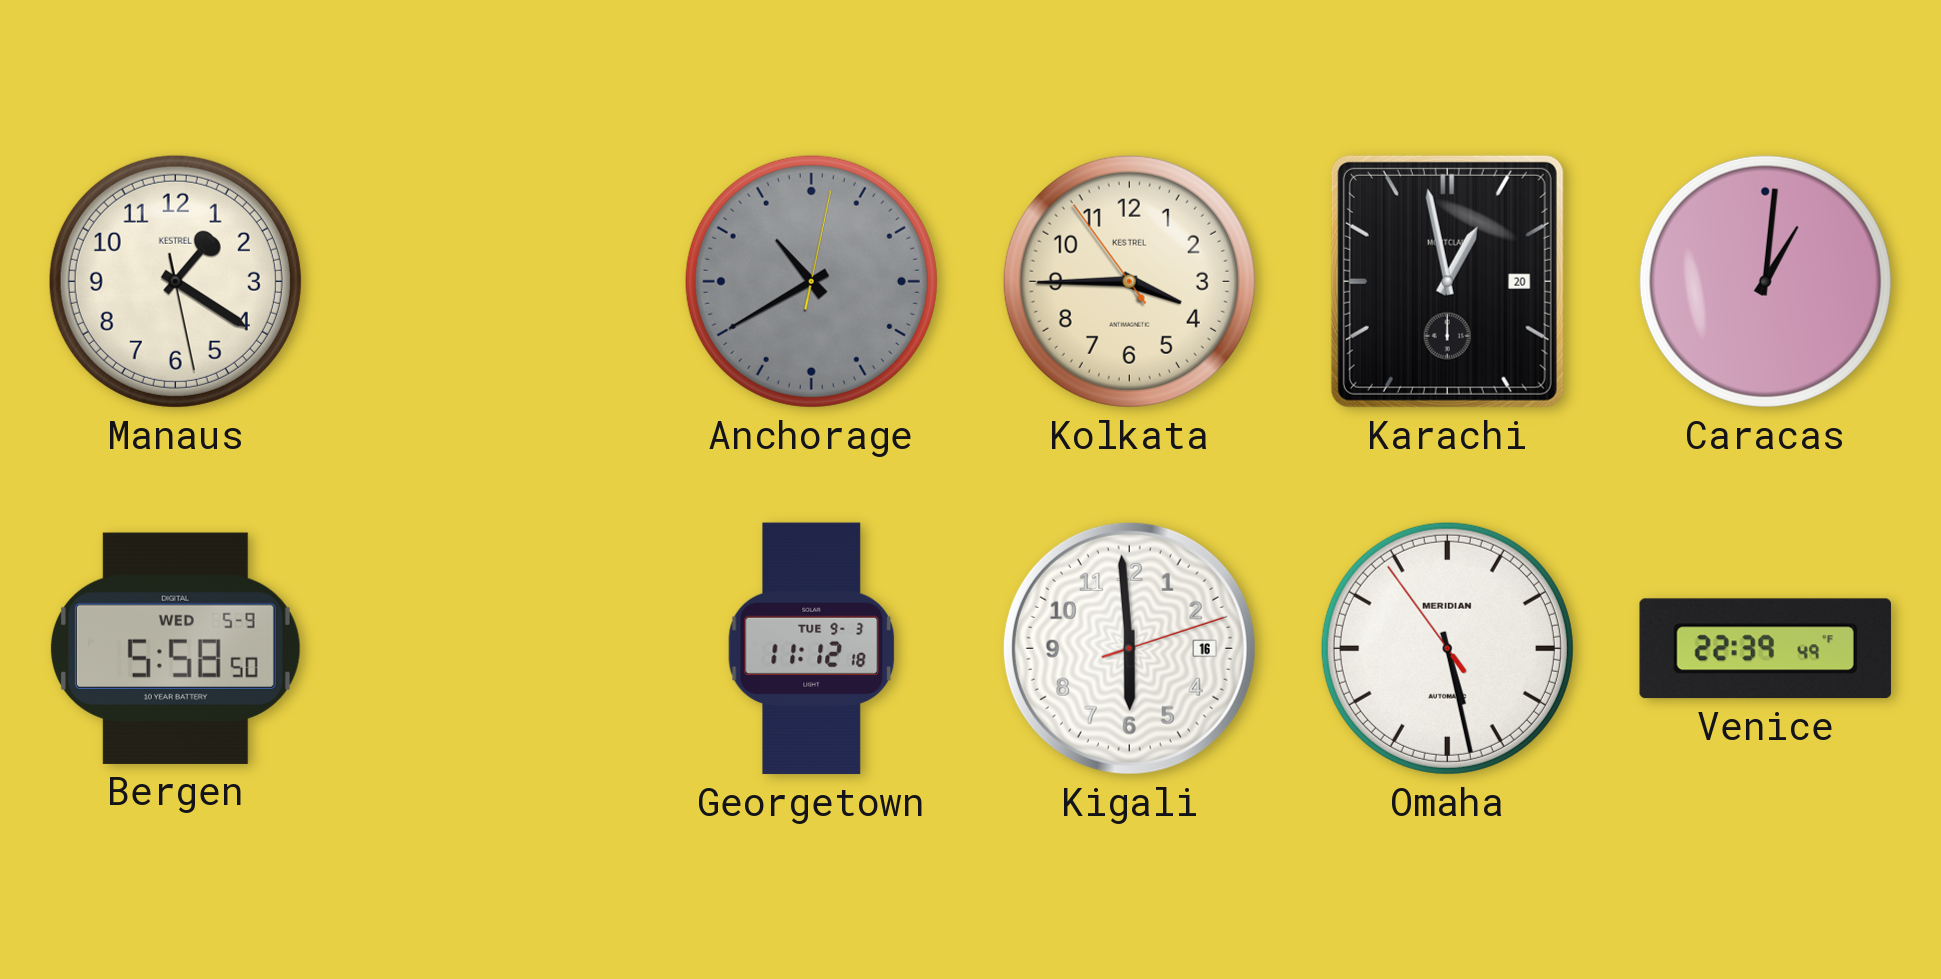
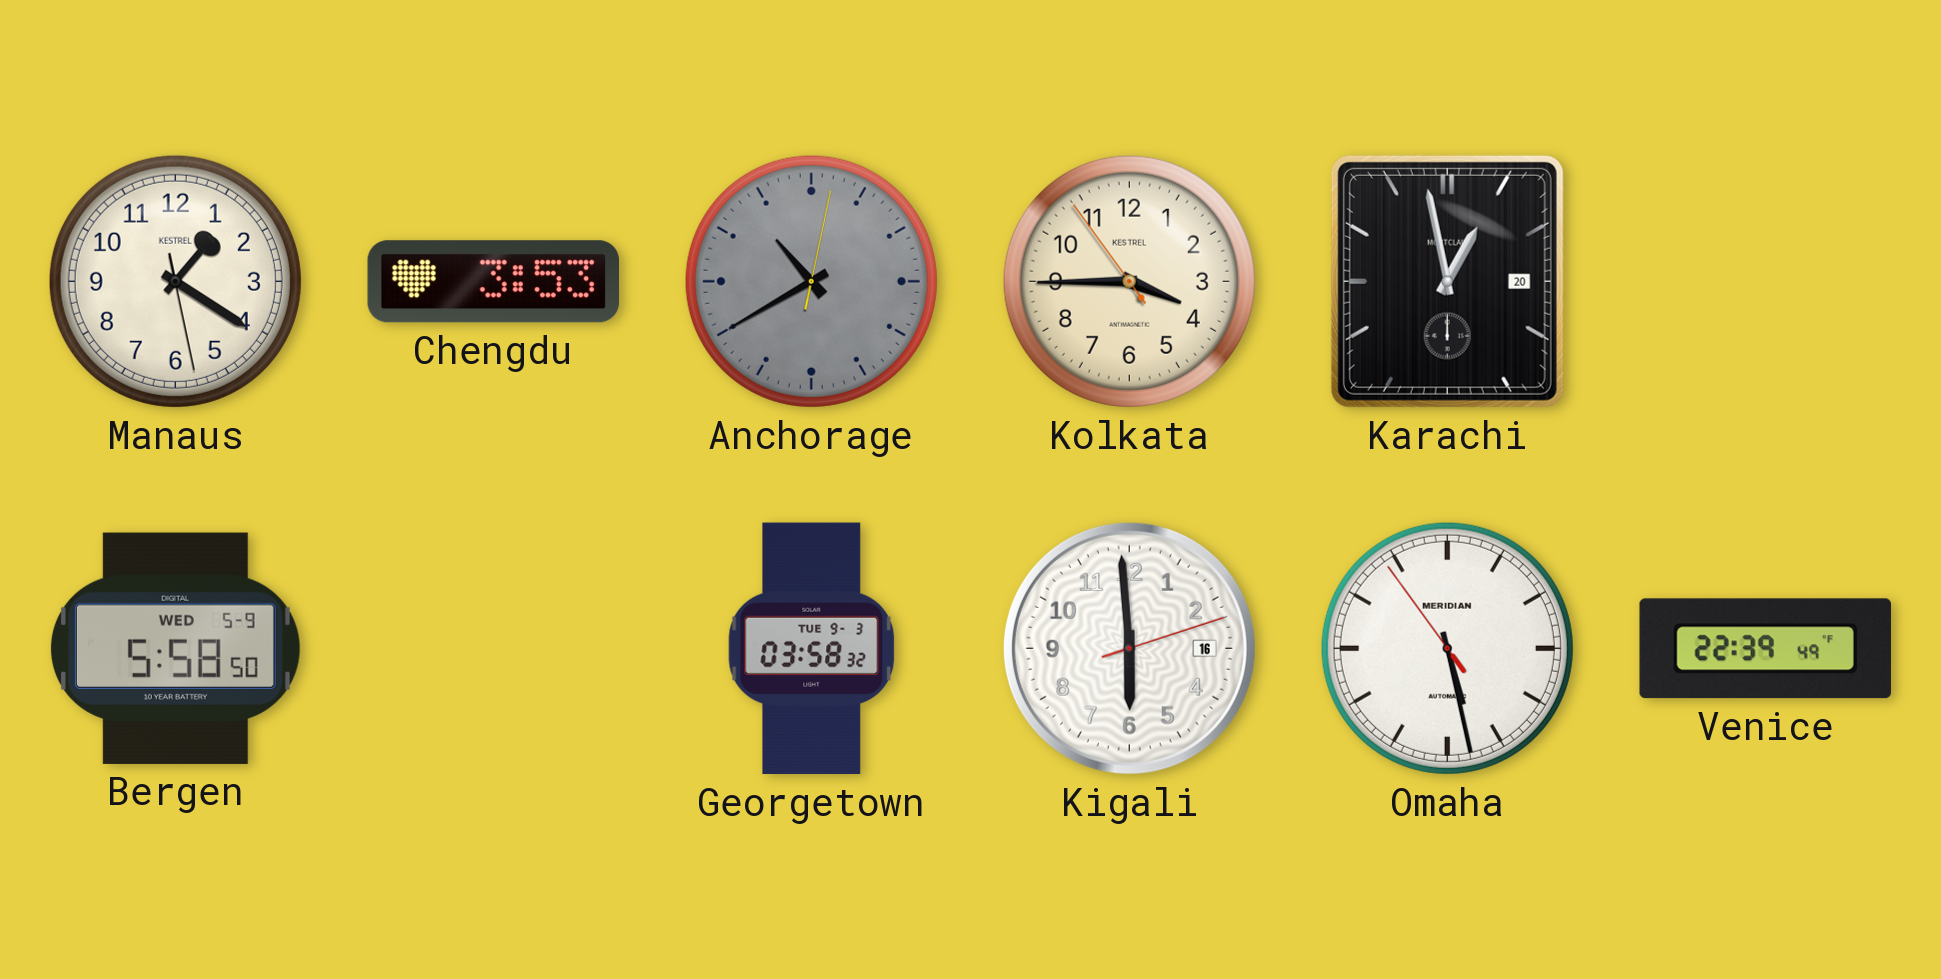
Chengdu: none -> 3:53
Caracas: 1:01 -> none
Georgetown: 11:12 -> 03:58
